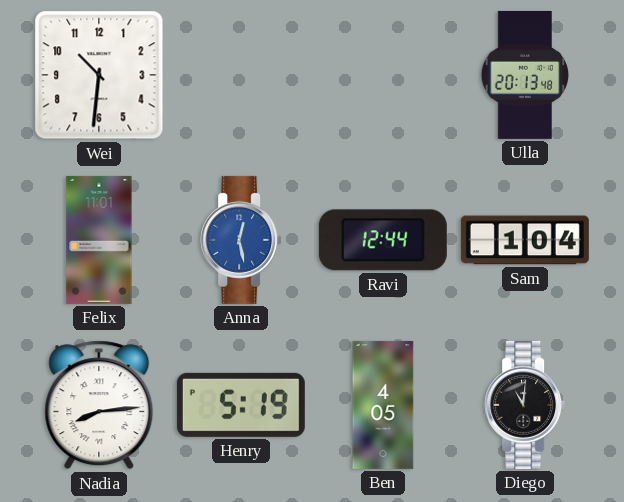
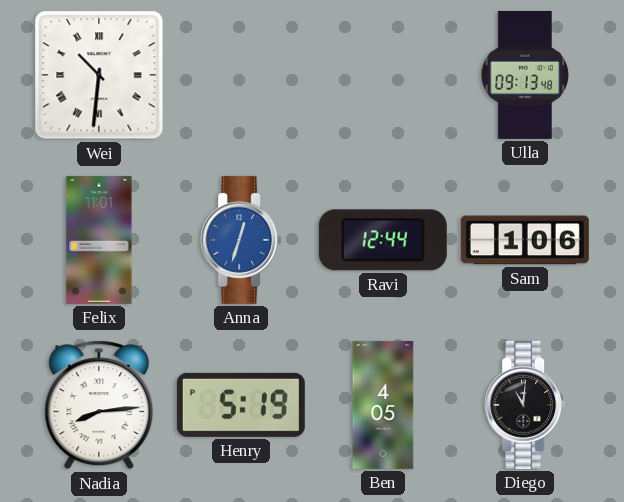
Wei numerals: Arabic -> Roman
Ulla: 20:13 -> 09:13
Anna: 12:28 -> 12:33
Sam: 1:04 -> 1:06
